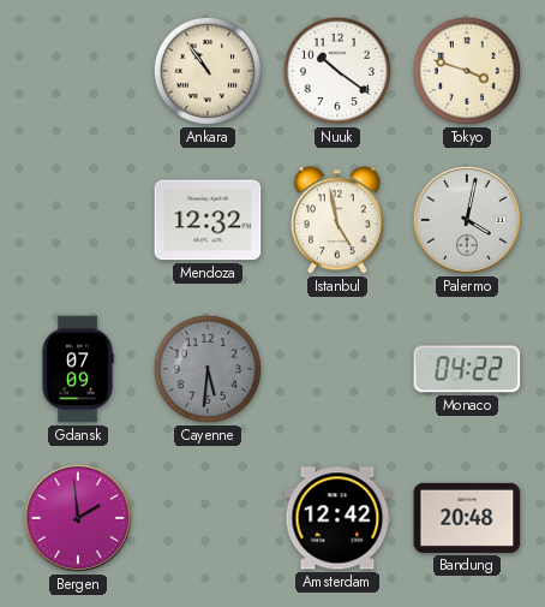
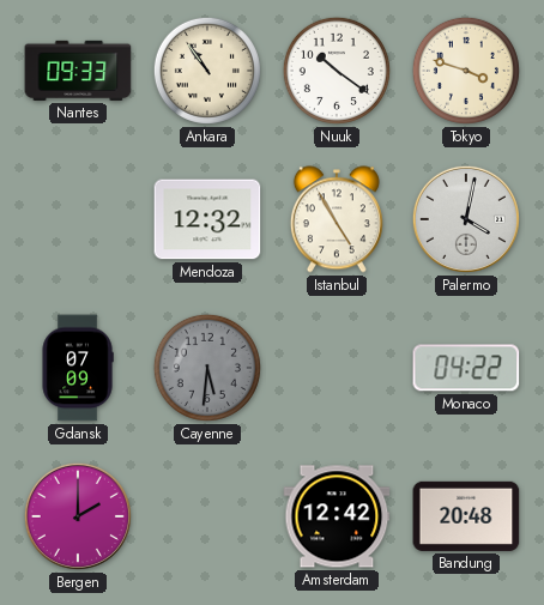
Nantes: none -> 09:33
Istanbul: 4:58 -> 4:55
Bergen: 1:59 -> 2:00
